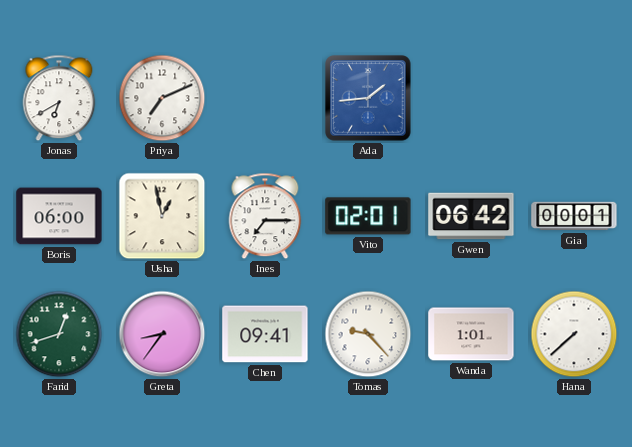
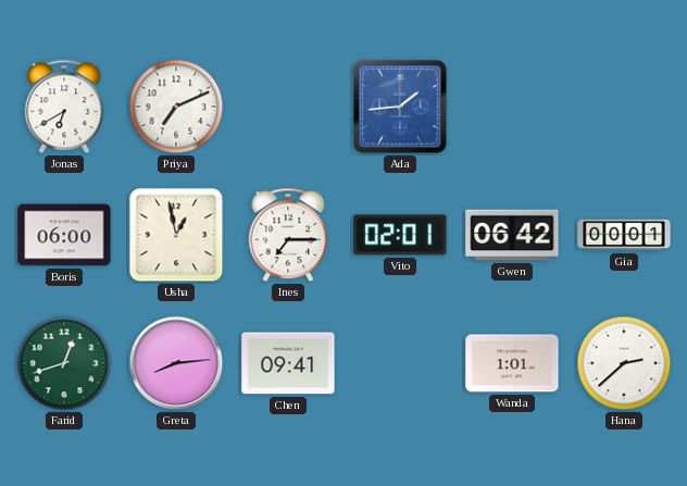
Greta: 8:36 -> 8:14
Tomas: 9:23 -> none
Hana: 7:38 -> 2:38
